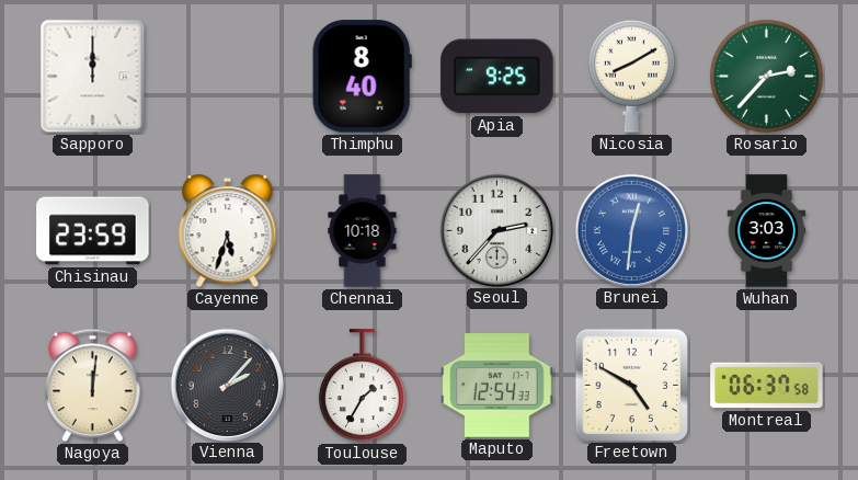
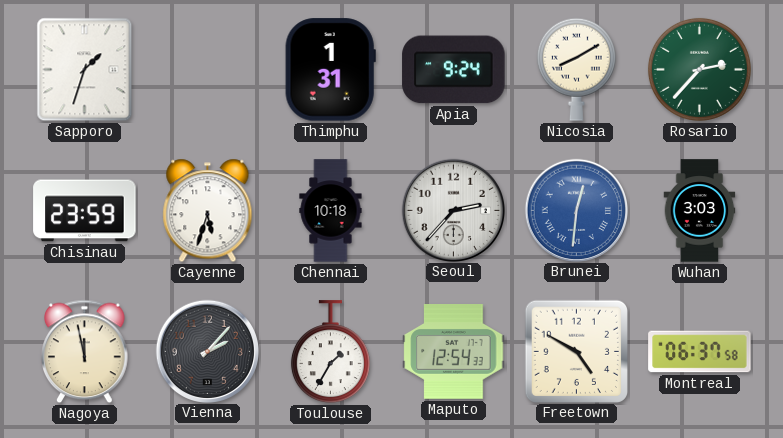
Sapporo: 12:00 -> 1:33
Thimphu: 8:40 -> 1:31
Apia: 9:25 -> 9:24
Nagoya: 12:01 -> 11:58
